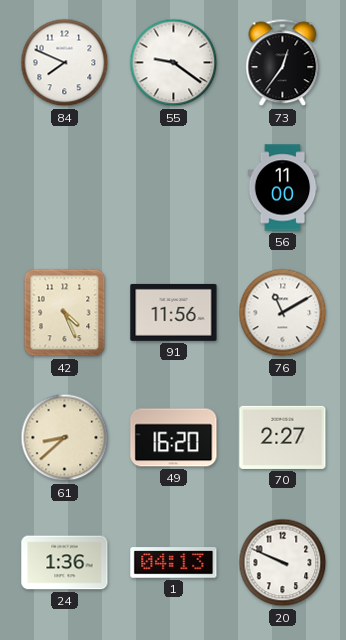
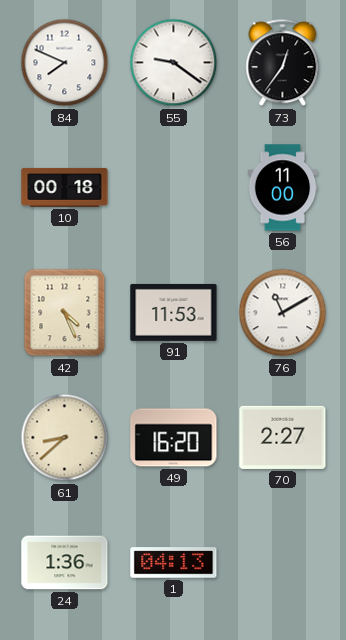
10: none -> 00:18
91: 11:56 -> 11:53
20: 9:49 -> none
